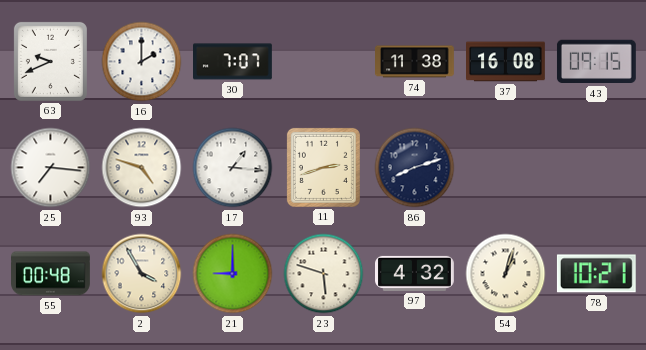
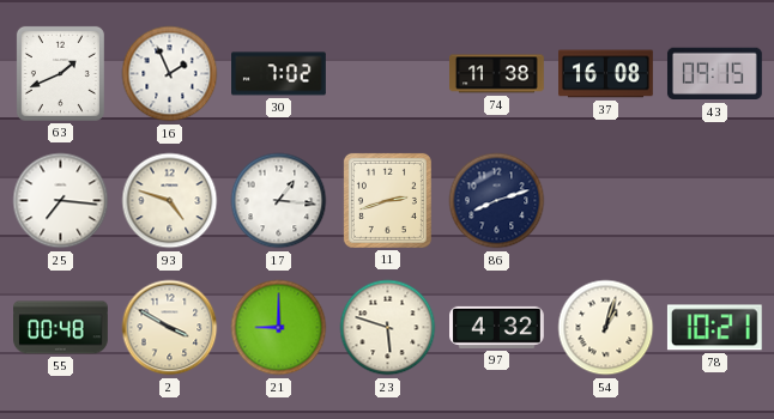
63: 9:41 -> 1:41
16: 2:00 -> 1:56
30: 7:07 -> 7:02
2: 3:55 -> 3:50
